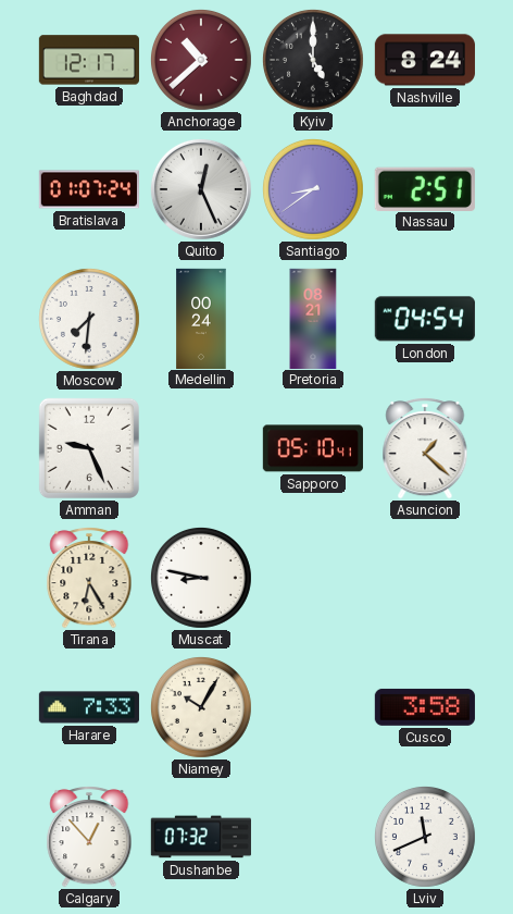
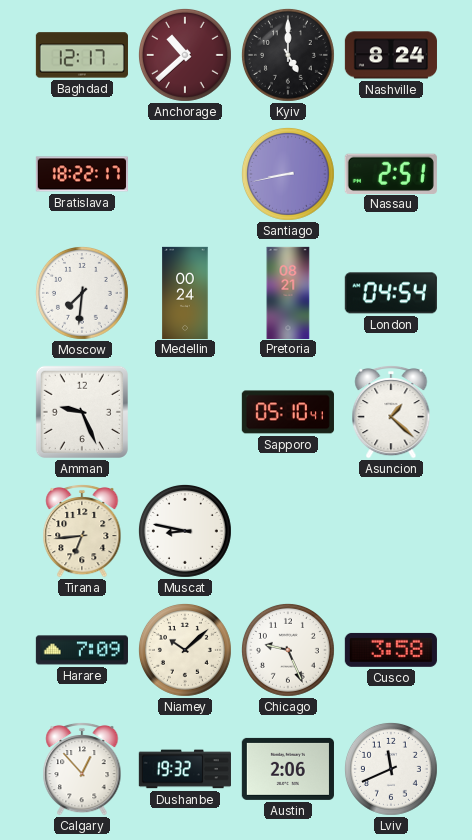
Bratislava: 01:07 -> 18:22
Quito: 12:26 -> none
Santiago: 8:39 -> 8:43
Tirana: 6:25 -> 6:44
Harare: 7:33 -> 7:09
Niamey: 10:05 -> 10:08
Chicago: none -> 9:26
Dushanbe: 07:32 -> 19:32
Austin: none -> 2:06
